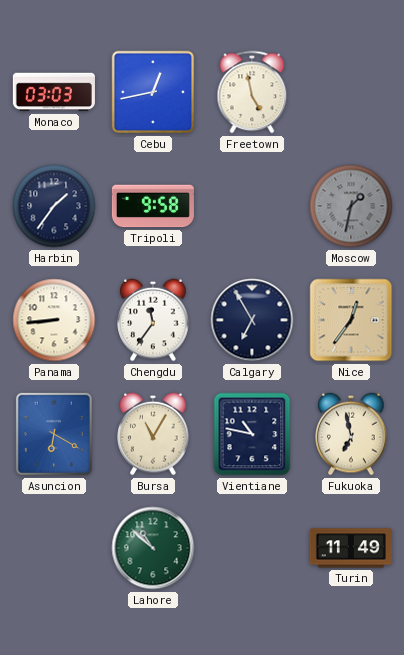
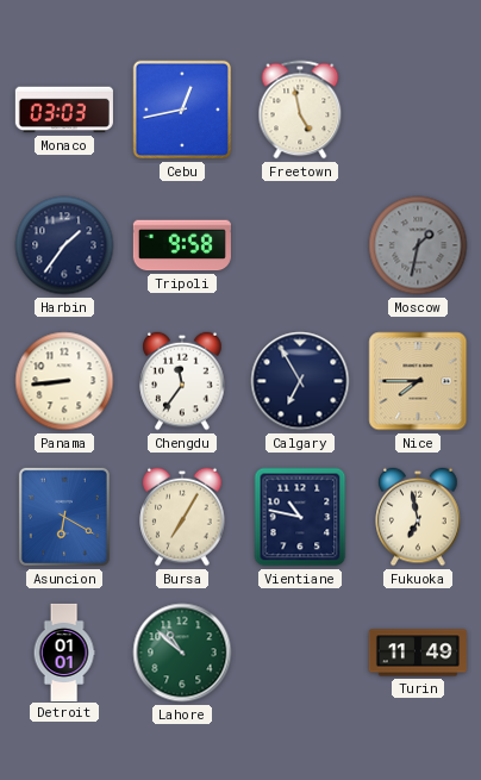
Nice: 12:36 -> 7:45
Bursa: 11:05 -> 7:05
Detroit: none -> 01:01
